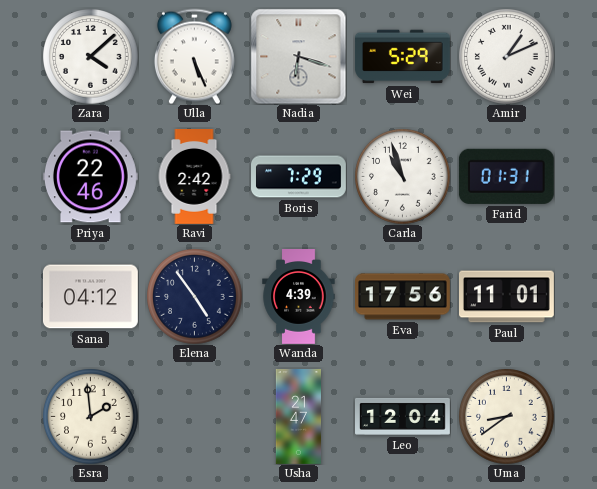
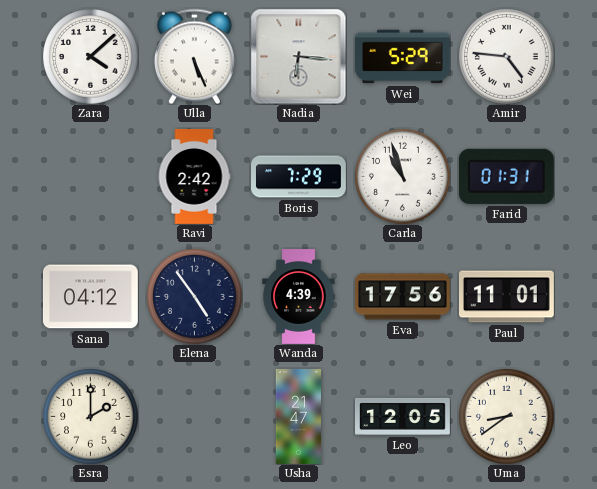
Nadia: 6:18 -> 6:16
Amir: 1:11 -> 4:46
Priya: 22:46 -> none
Esra: 1:59 -> 2:00
Leo: 12:04 -> 12:05
